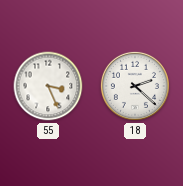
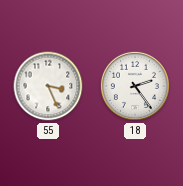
18: 2:22 -> 2:24
